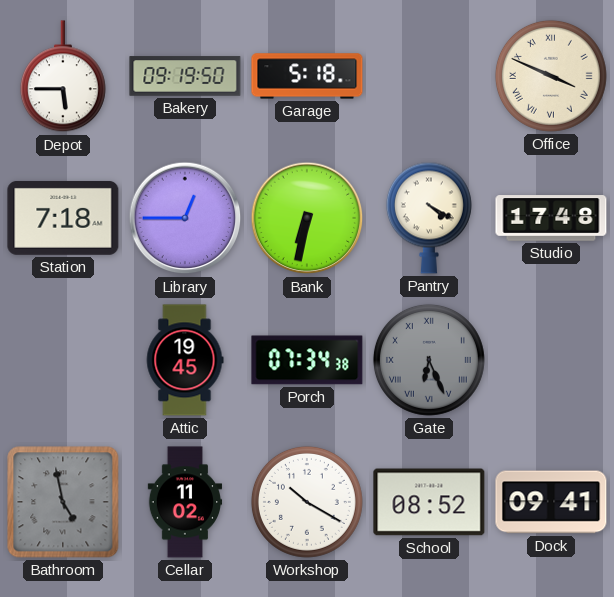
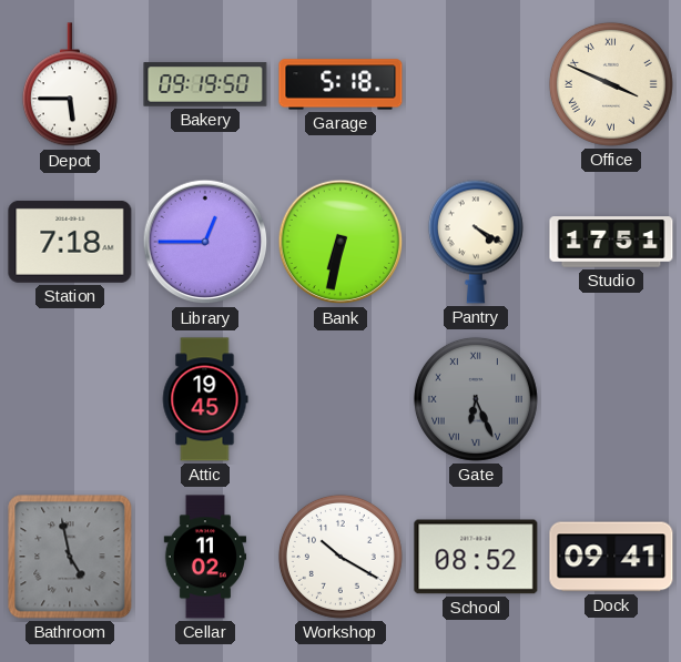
Studio: 17:48 -> 17:51
Porch: 07:34 -> none
